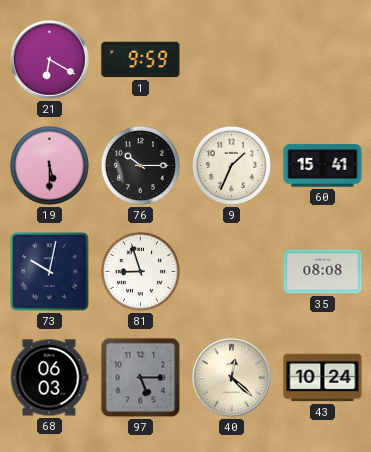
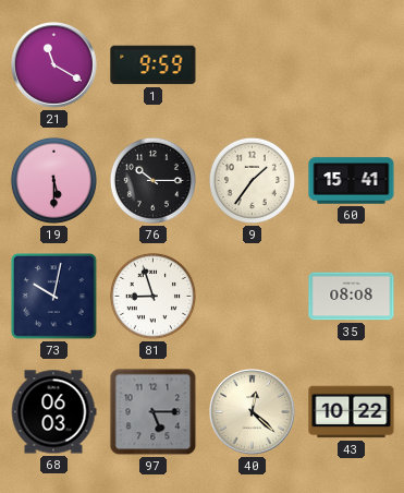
21: 6:20 -> 11:20
9: 1:34 -> 1:36
43: 10:24 -> 10:22
